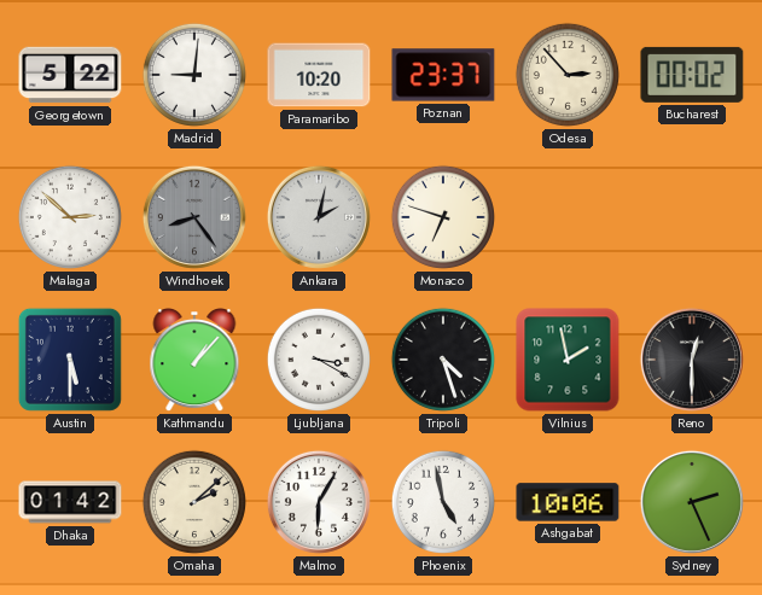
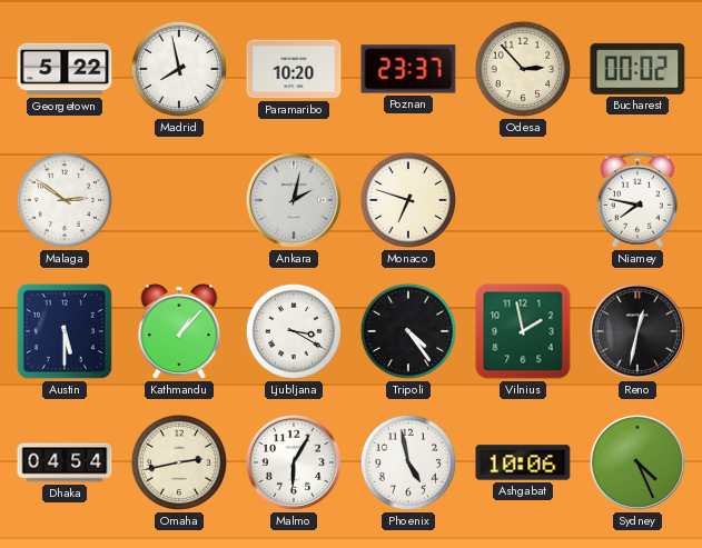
Madrid: 9:01 -> 7:58
Malaga: 2:52 -> 2:51
Windhoek: 8:24 -> none
Niamey: none -> 7:47
Tripoli: 4:27 -> 4:24
Reno: 12:30 -> 12:32
Dhaka: 01:42 -> 04:54
Omaha: 2:08 -> 2:43
Sydney: 2:26 -> 4:26
